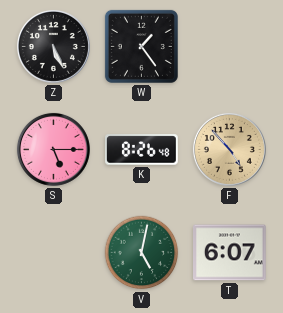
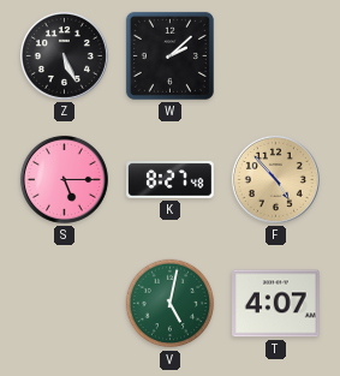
W: 1:24 -> 2:08
K: 8:26 -> 8:27
T: 6:07 -> 4:07
